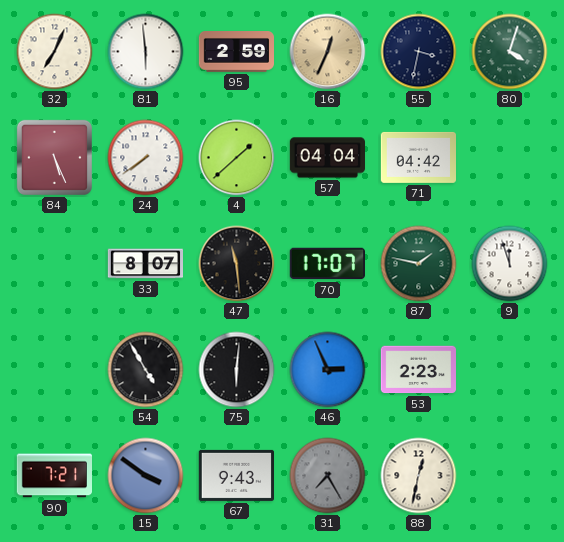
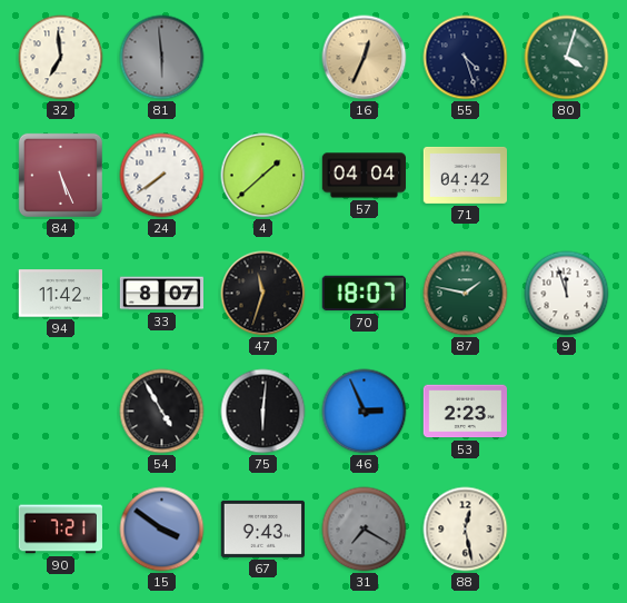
32: 7:04 -> 6:59
81 dial: white -> grey
95: 2:59 -> none
55: 3:32 -> 4:27
94: none -> 11:42
47: 11:29 -> 11:33
70: 17:07 -> 18:07
31: 7:25 -> 7:20
88: 12:32 -> 12:28
